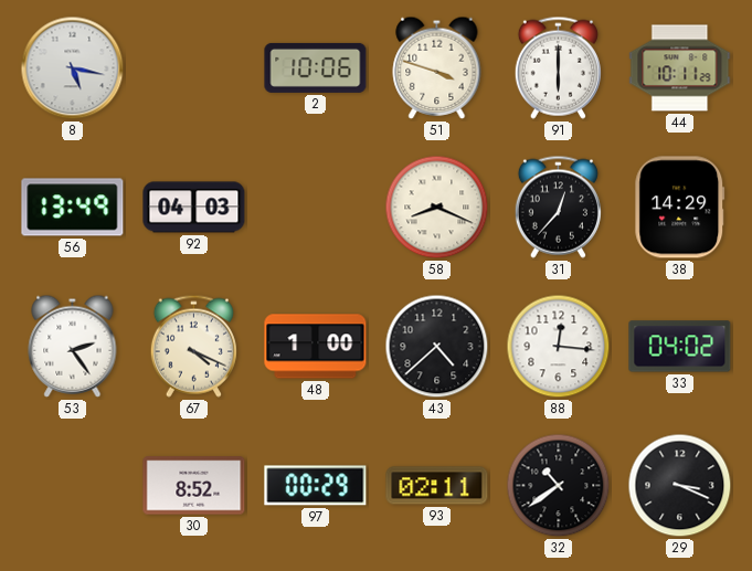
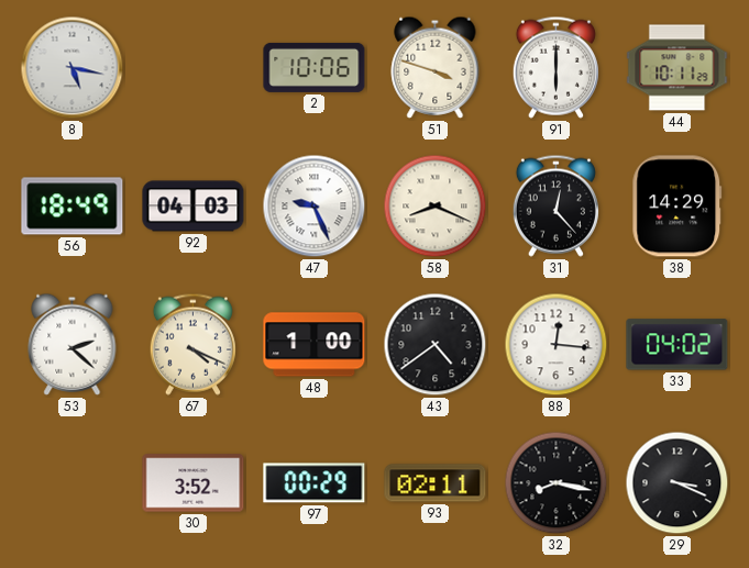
56: 13:49 -> 18:49
47: none -> 9:26
31: 12:37 -> 12:23
53: 2:24 -> 2:22
43: 4:38 -> 4:39
30: 8:52 -> 3:52
32: 10:39 -> 8:17
